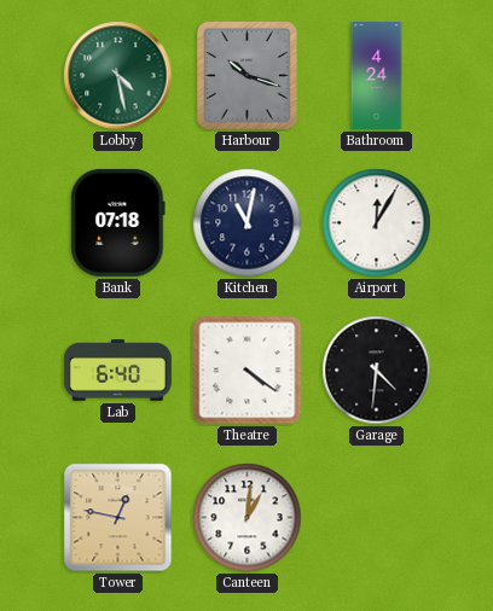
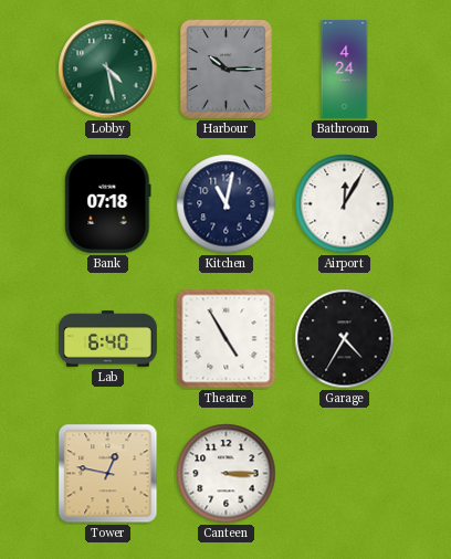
Harbour: 10:18 -> 10:15
Theatre: 4:21 -> 4:55
Garage: 4:31 -> 4:35
Canteen: 1:01 -> 3:15
